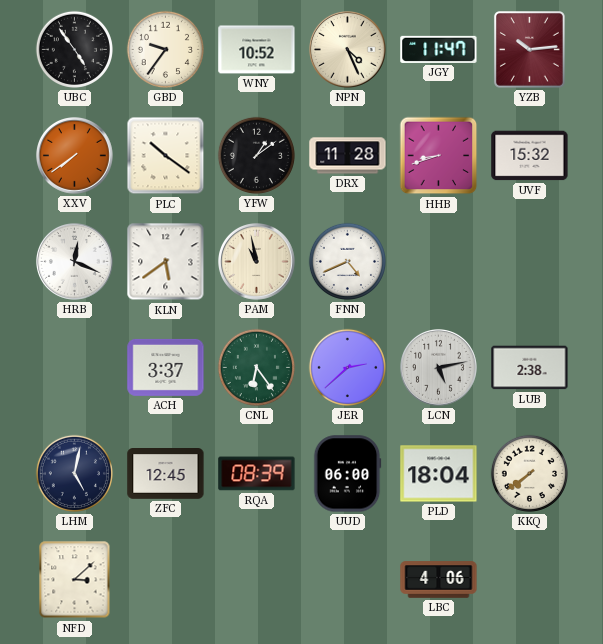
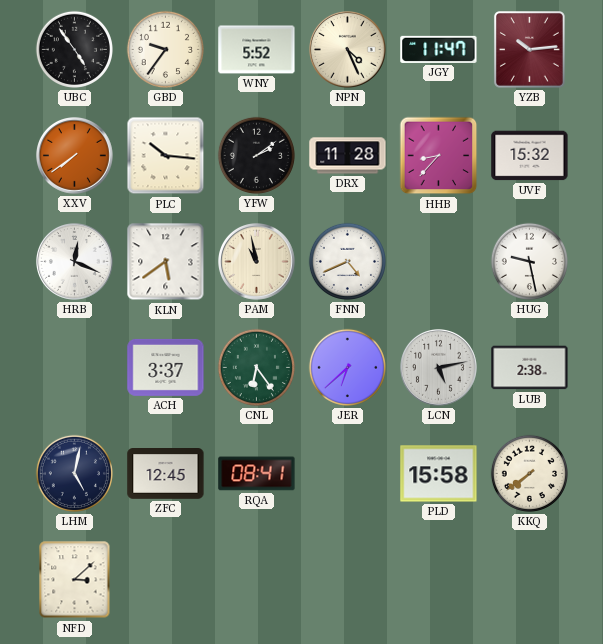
WNY: 10:52 -> 5:52
PLC: 10:21 -> 10:16
YFW: 1:09 -> 2:09
HHB: 8:42 -> 8:37
HUG: none -> 9:28
JER: 2:38 -> 6:38
RQA: 08:39 -> 08:41
UUD: 06:00 -> none
PLD: 18:04 -> 15:58
LBC: 4:06 -> none
